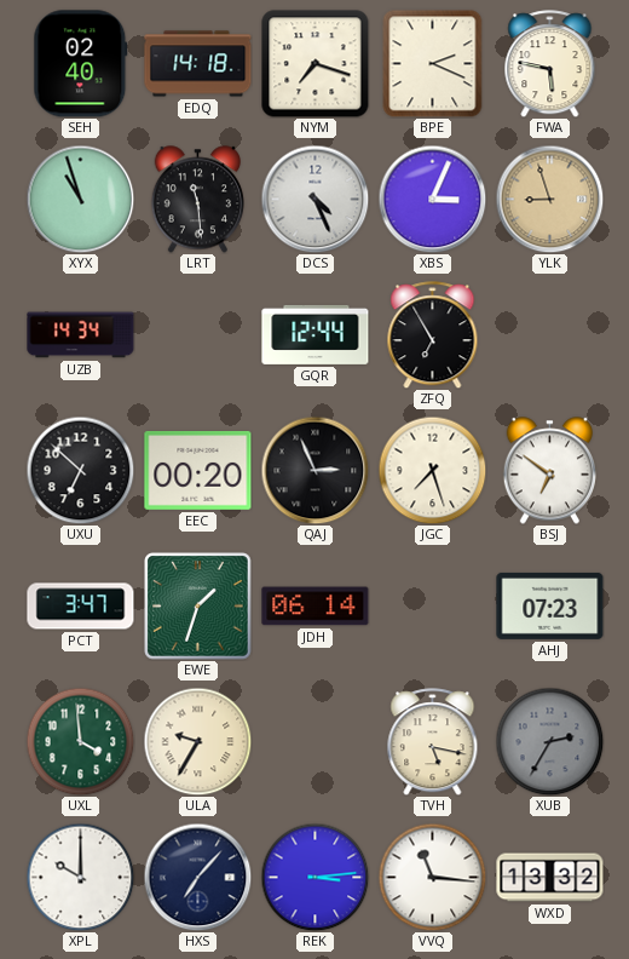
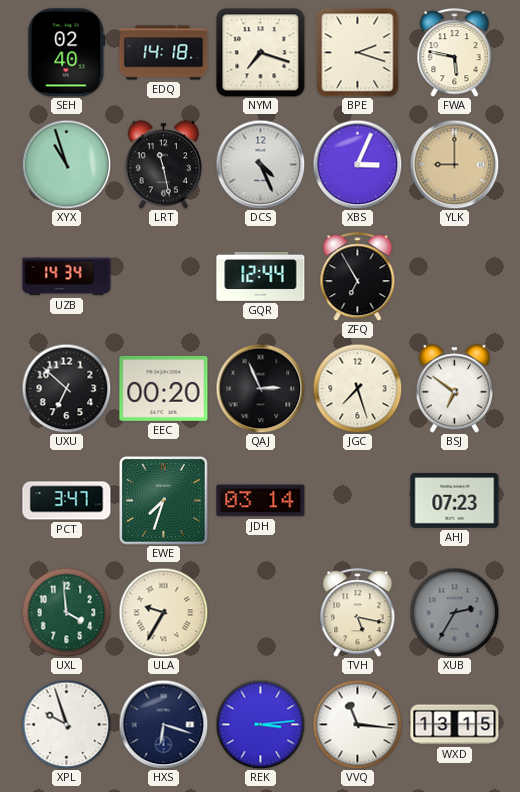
BPE: 2:19 -> 2:18
LRT: 11:29 -> 11:28
YLK: 8:57 -> 9:00
EWE: 1:33 -> 7:33
JDH: 06:14 -> 03:14
XPL: 10:00 -> 9:57
HXS: 7:07 -> 6:18
WXD: 13:32 -> 13:15
